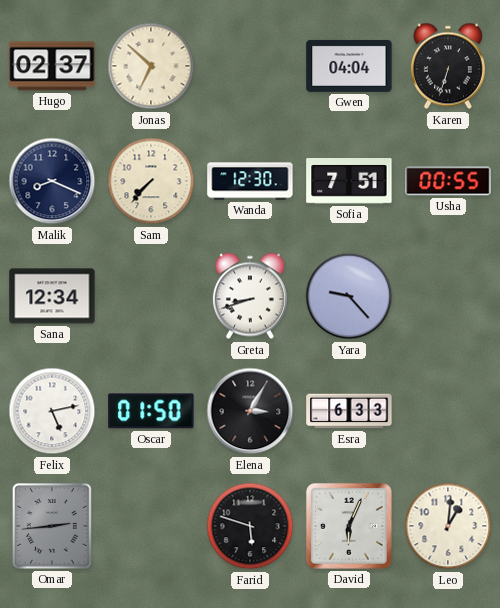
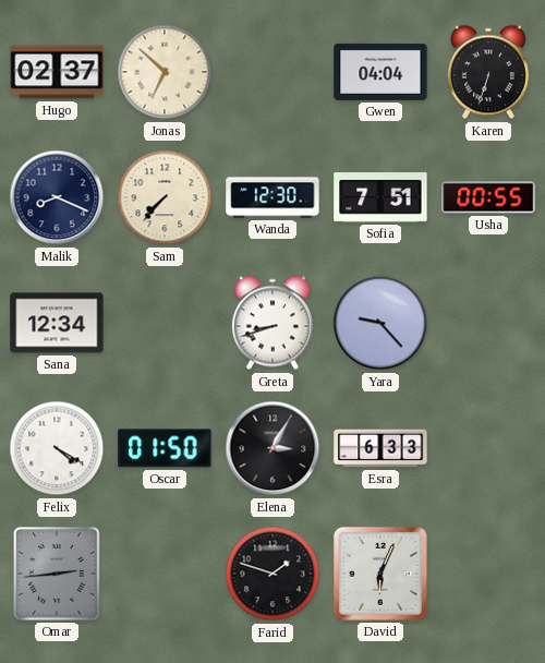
Felix: 5:13 -> 4:20
Farid: 5:48 -> 1:48
Leo: 1:01 -> none
